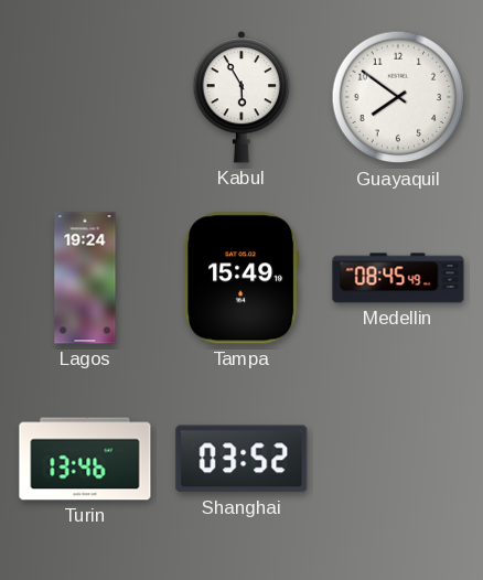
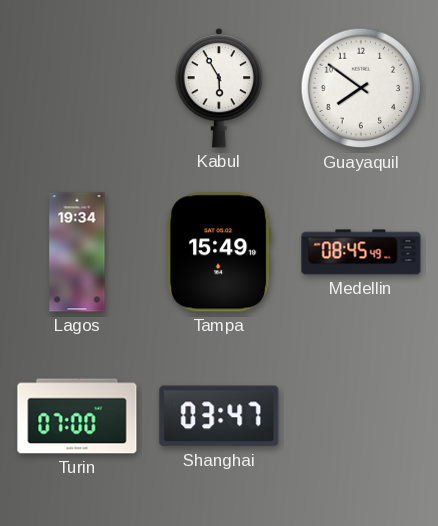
Lagos: 19:24 -> 19:34
Turin: 13:46 -> 07:00
Shanghai: 03:52 -> 03:47
